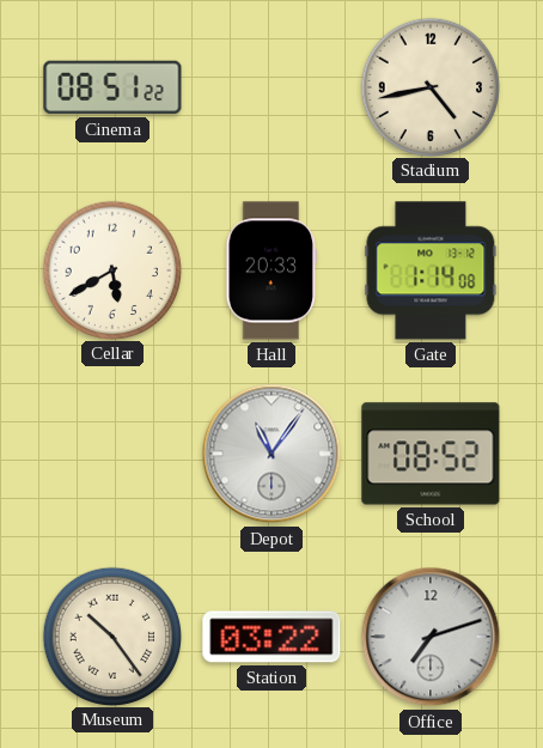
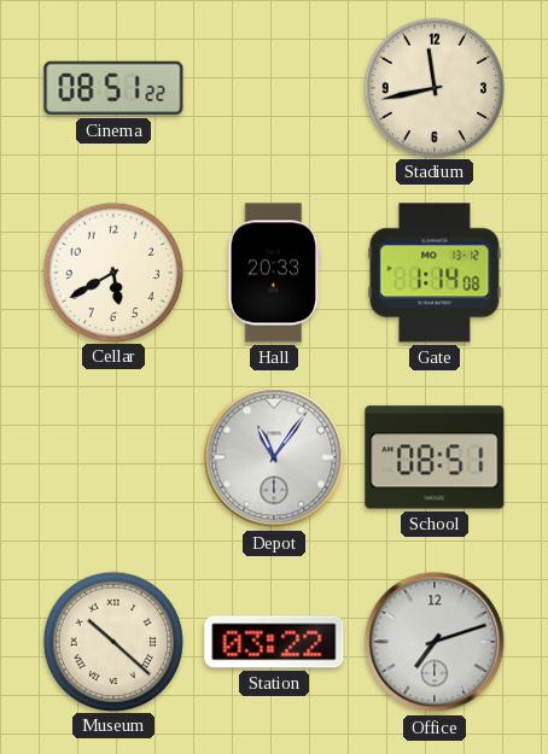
Stadium: 4:43 -> 11:43
School: 08:52 -> 08:51
Museum: 10:24 -> 10:22
